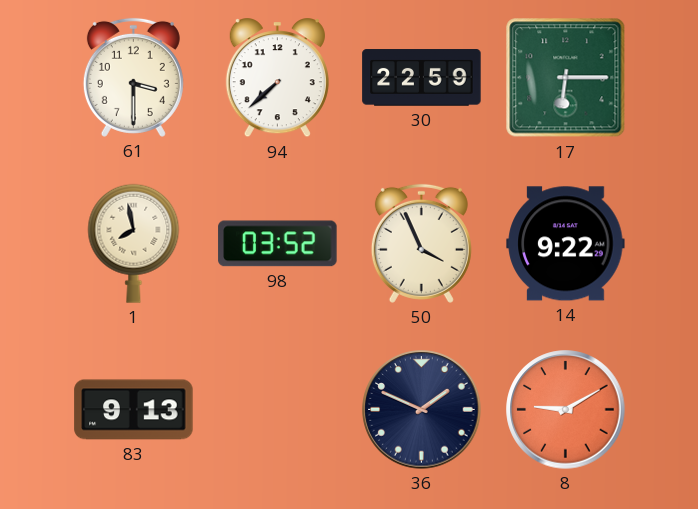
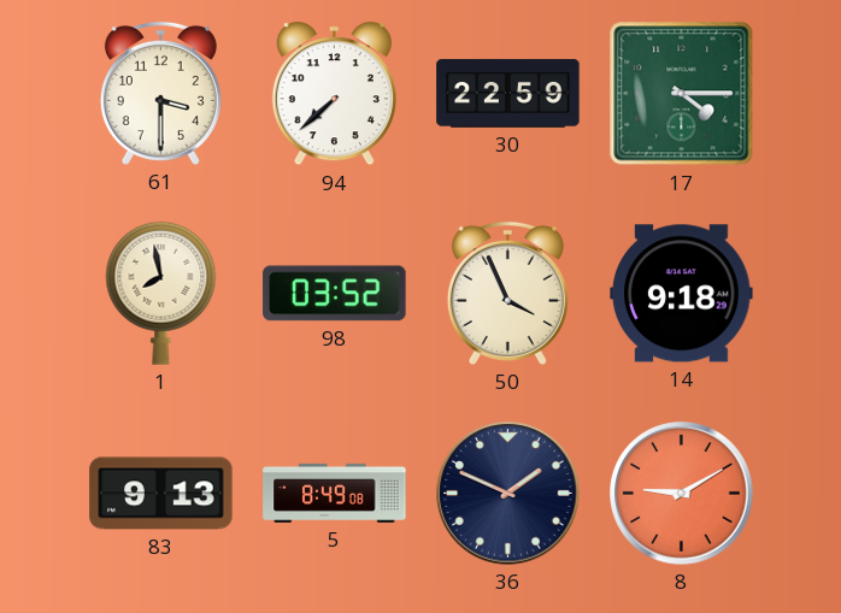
17: 6:15 -> 4:15
14: 9:22 -> 9:18
5: none -> 8:49
